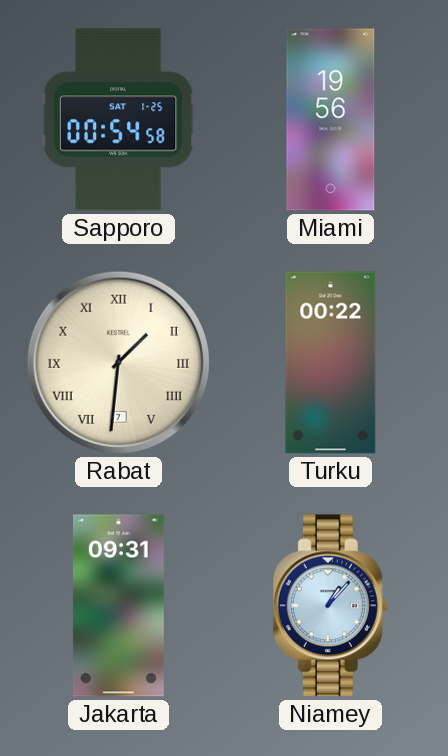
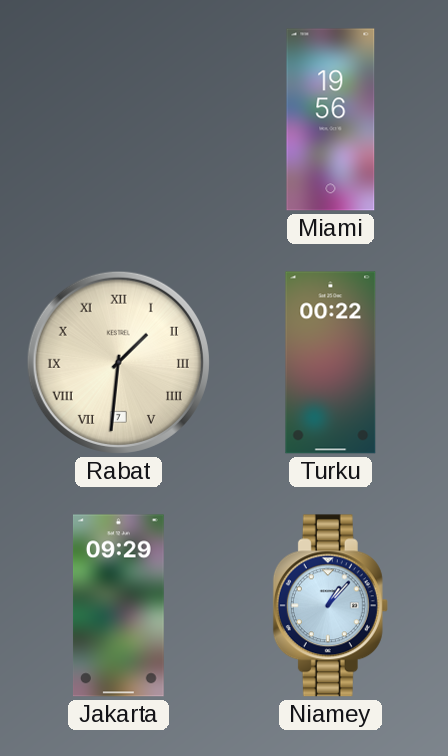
Sapporo: 00:54 -> none
Jakarta: 09:31 -> 09:29
